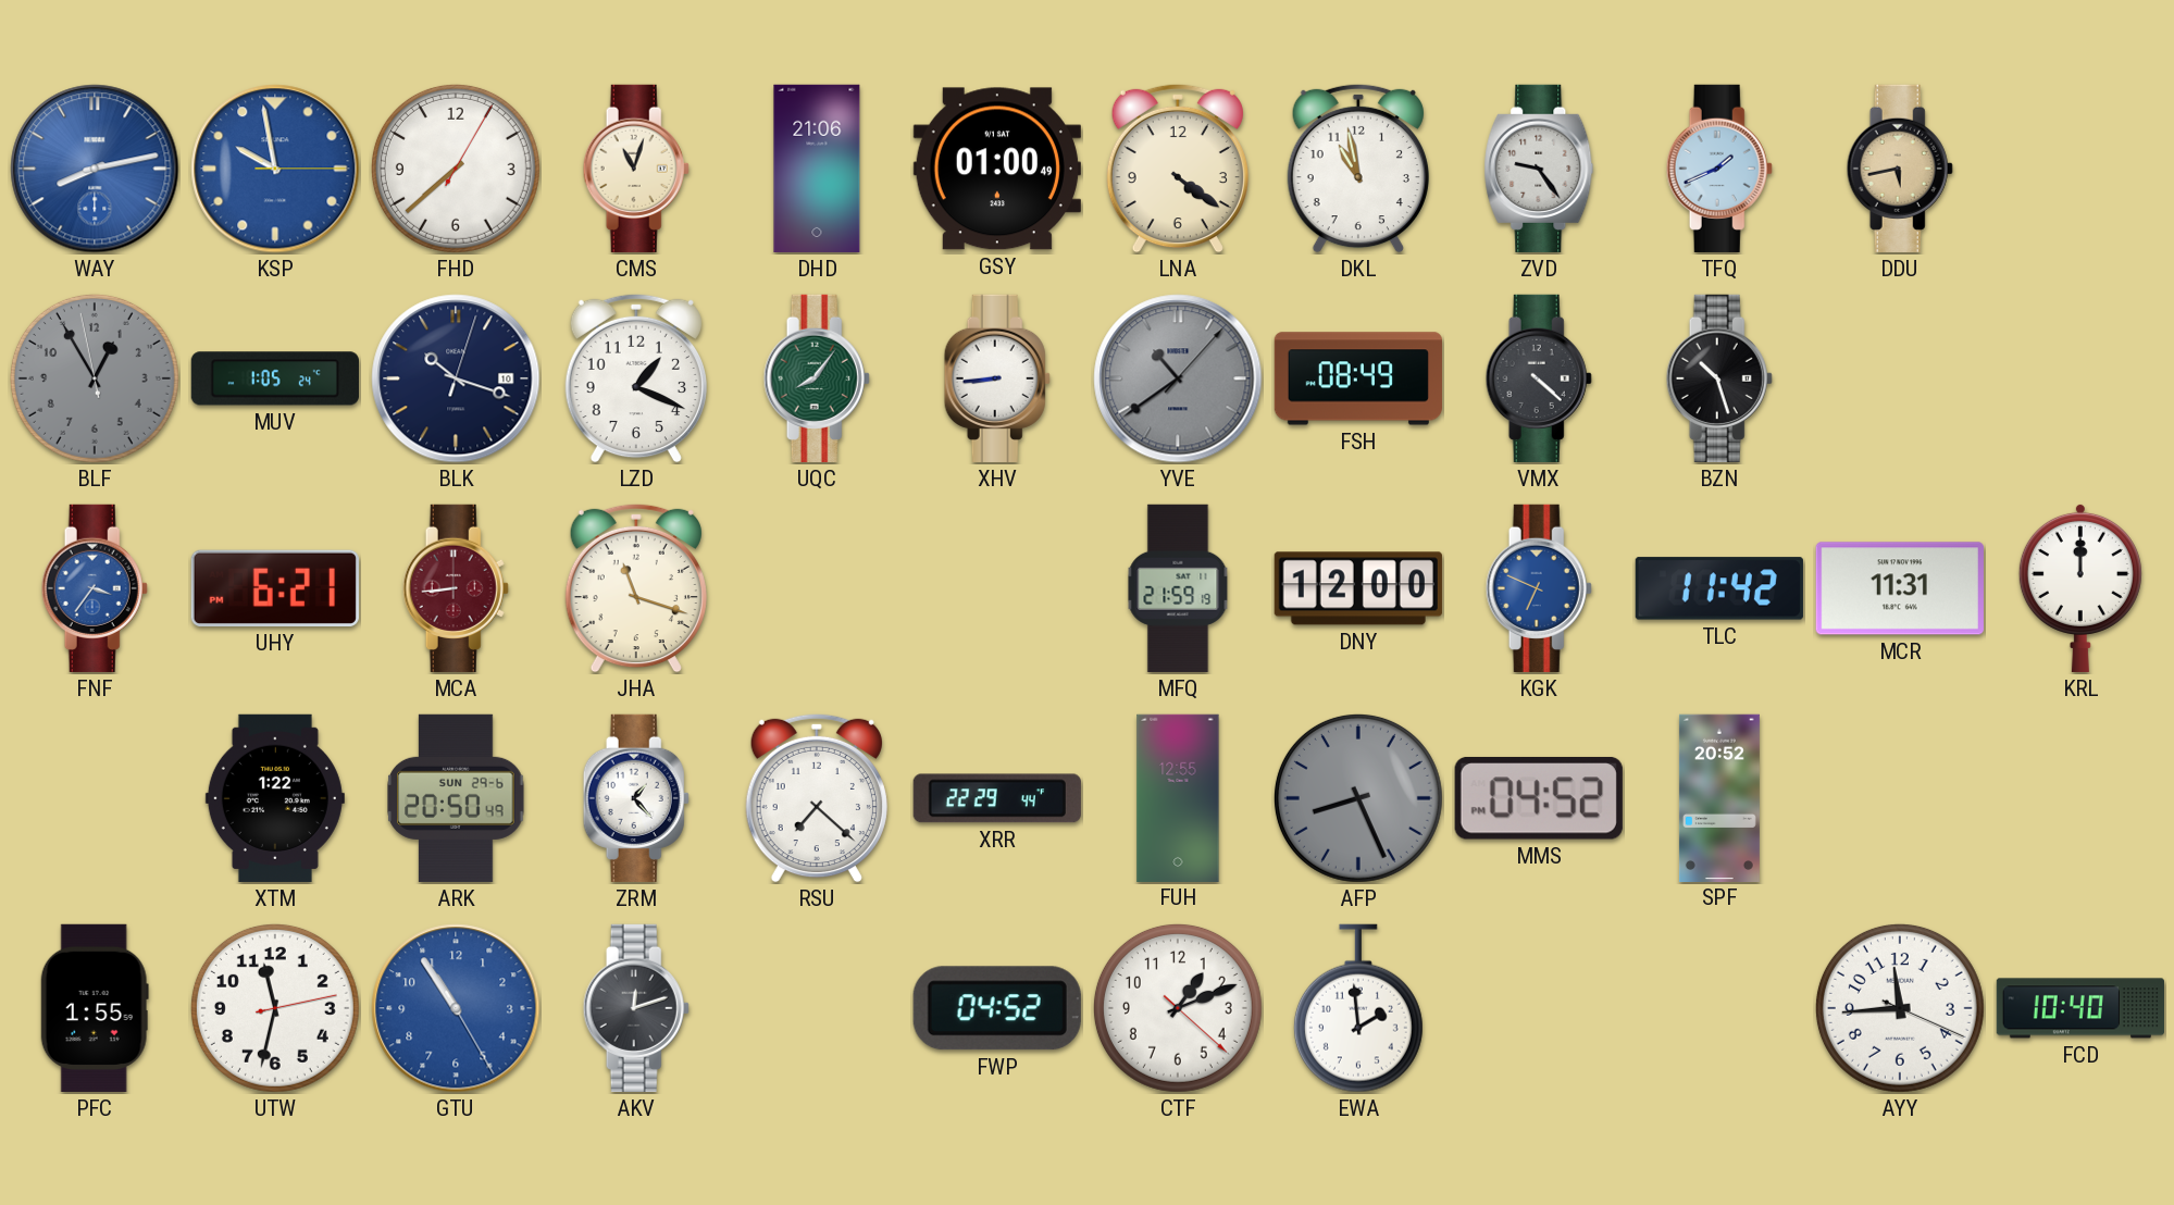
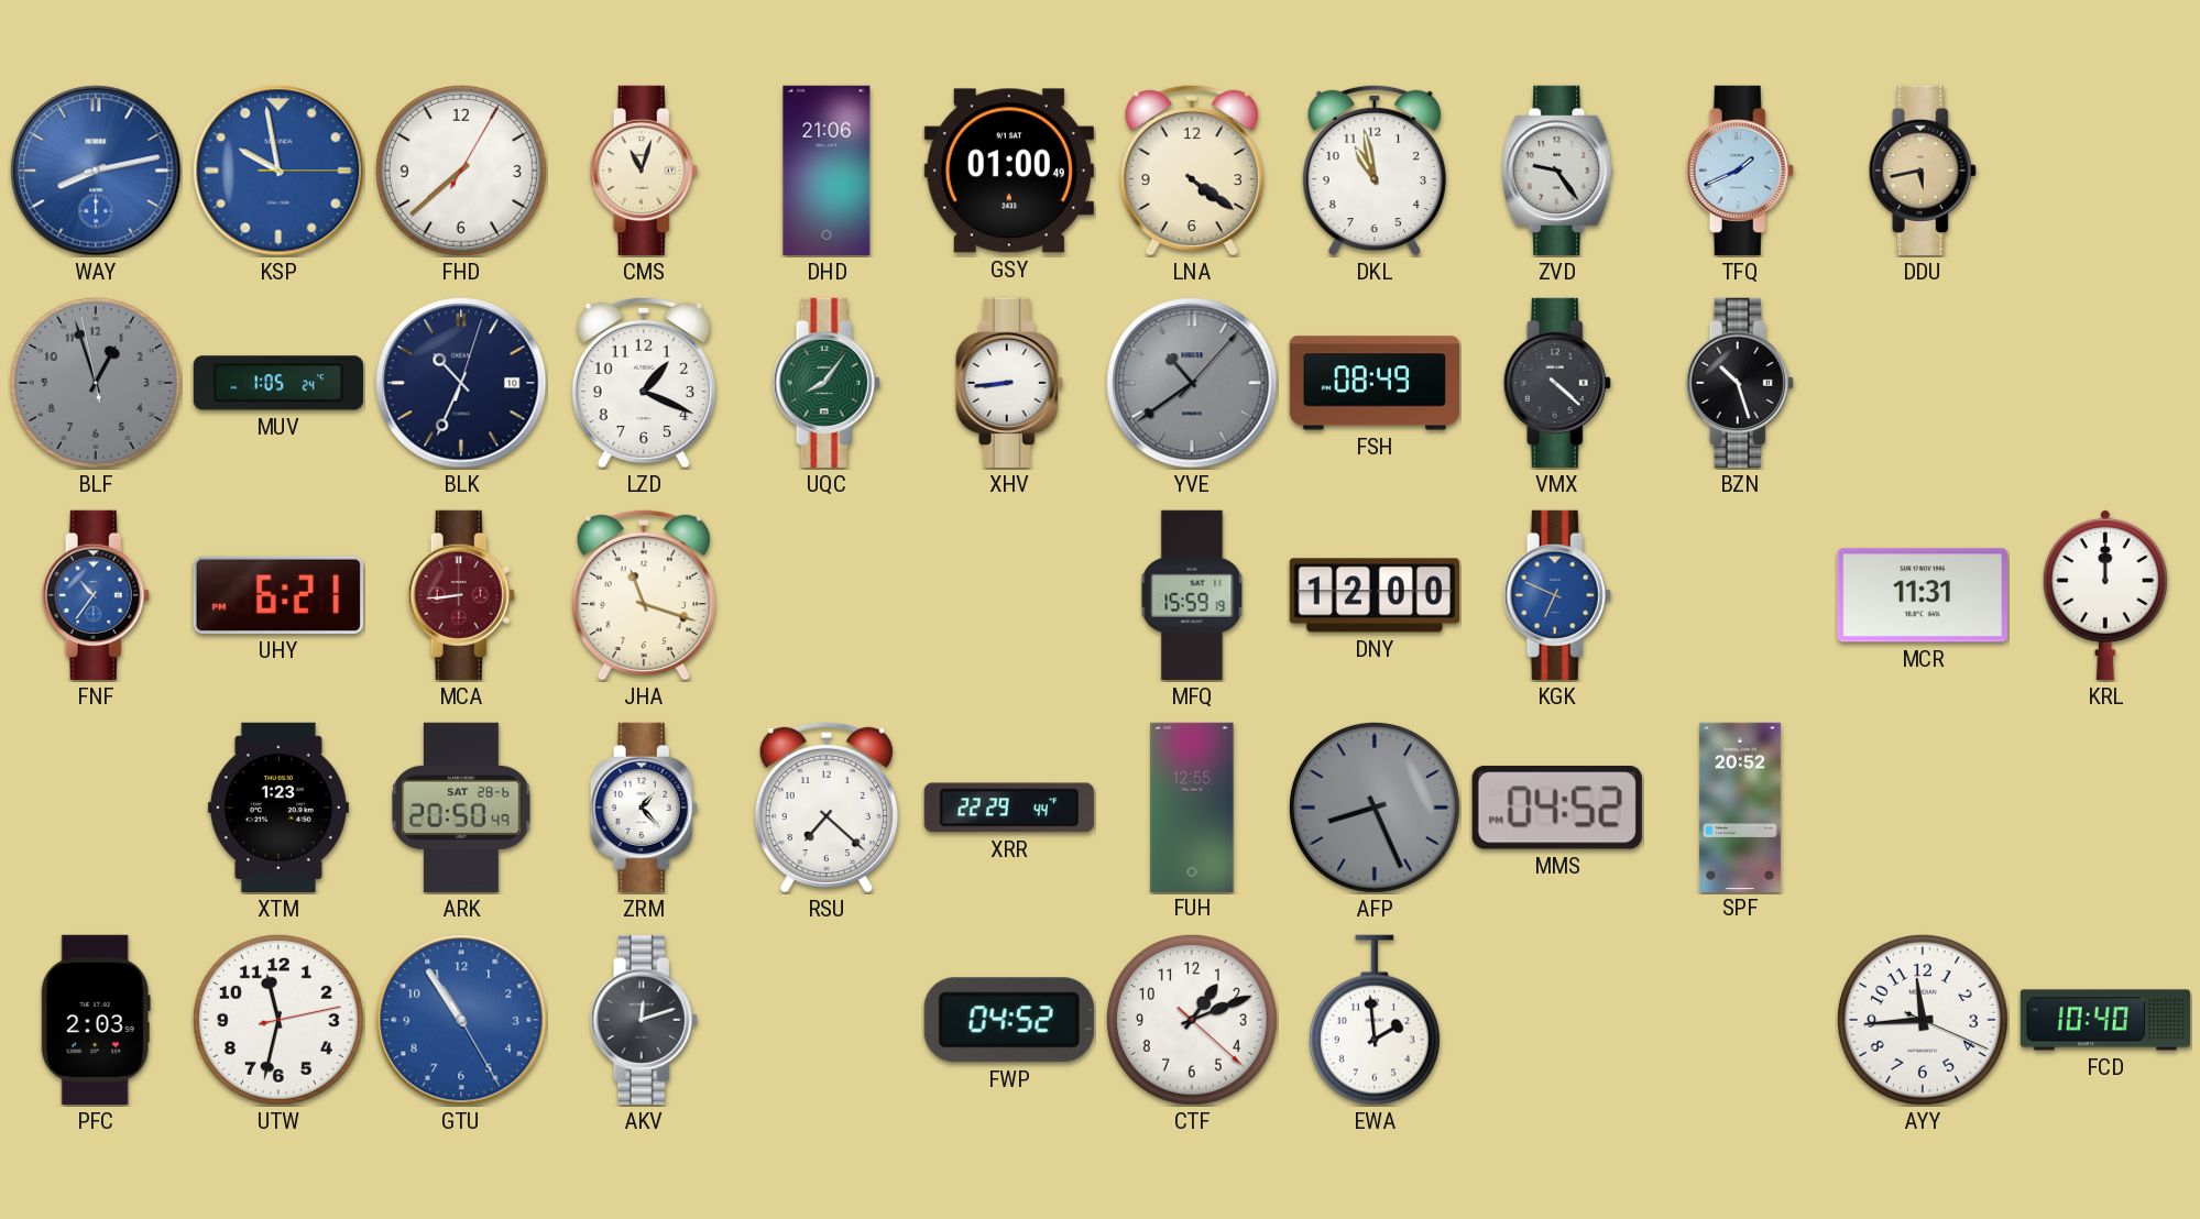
BLF: 12:54 -> 12:56
BLK: 10:18 -> 10:34
FNF: 3:36 -> 10:36
MFQ: 21:59 -> 15:59
TLC: 11:42 -> none
XTM: 1:22 -> 1:23
ARK date: SUN 29-6 -> SAT 28-6
PFC: 1:55 -> 2:03
